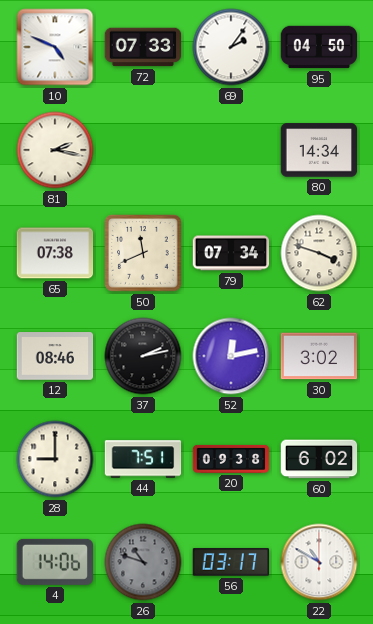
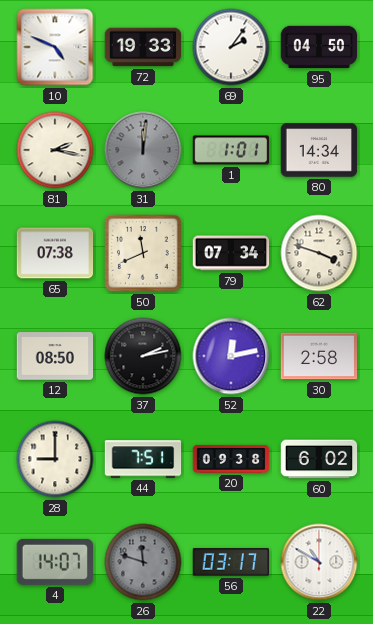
72: 07:33 -> 19:33
31: none -> 12:01
1: none -> 1:01
12: 08:46 -> 08:50
30: 3:02 -> 2:58
4: 14:06 -> 14:07
26: 10:48 -> 11:48
